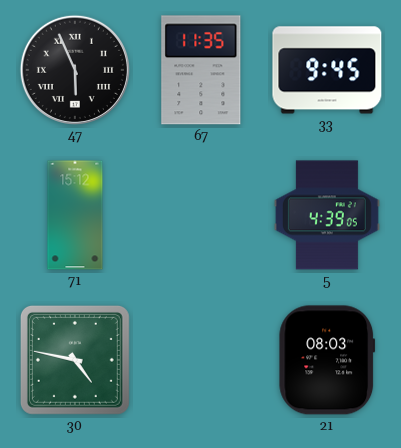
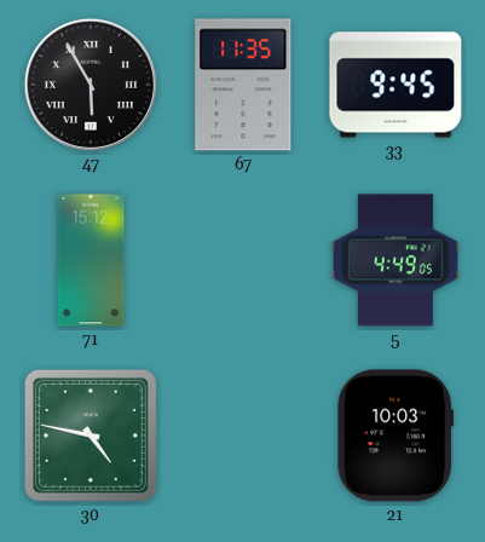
47: 5:56 -> 5:55
5: 4:39 -> 4:49
21: 08:03 -> 10:03
